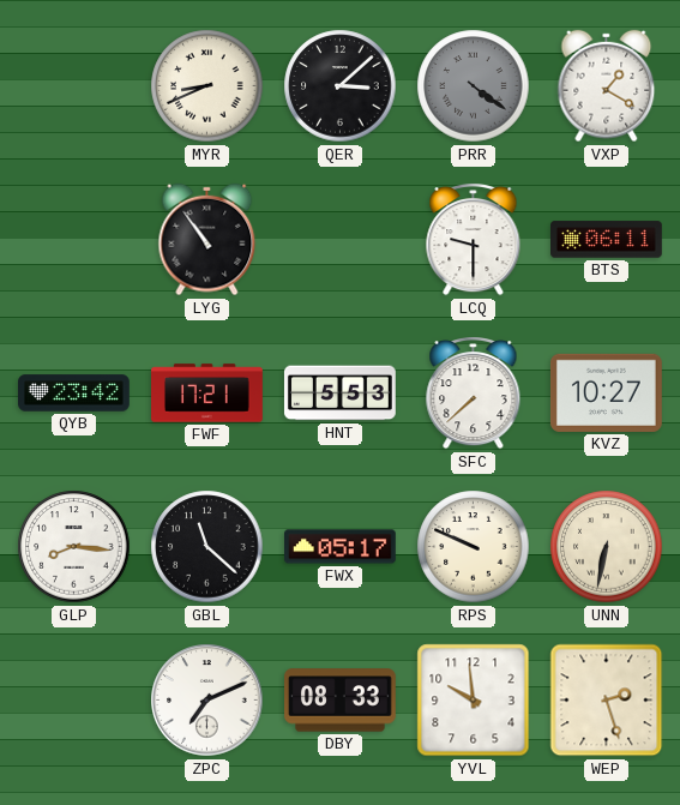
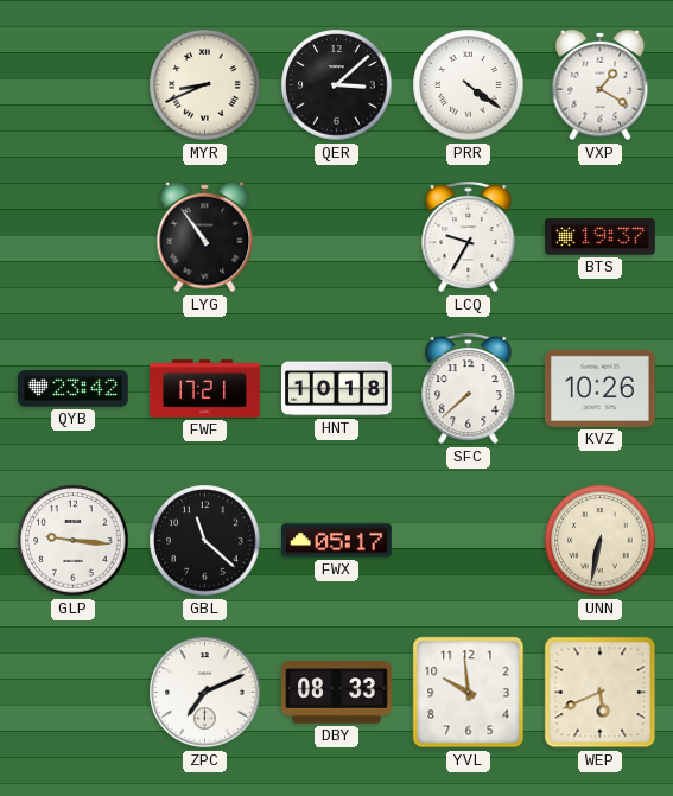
PRR dial: grey -> white
LCQ: 9:30 -> 9:35
BTS: 06:11 -> 19:37
HNT: 5:53 -> 10:18
KVZ: 10:27 -> 10:26
GLP: 8:16 -> 9:16
RPS: 9:49 -> none
WEP: 2:27 -> 5:41
